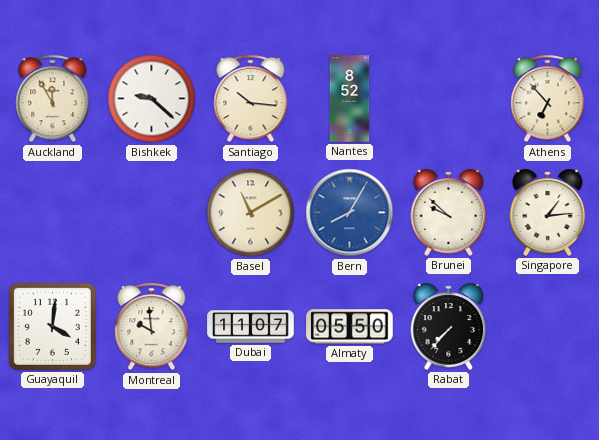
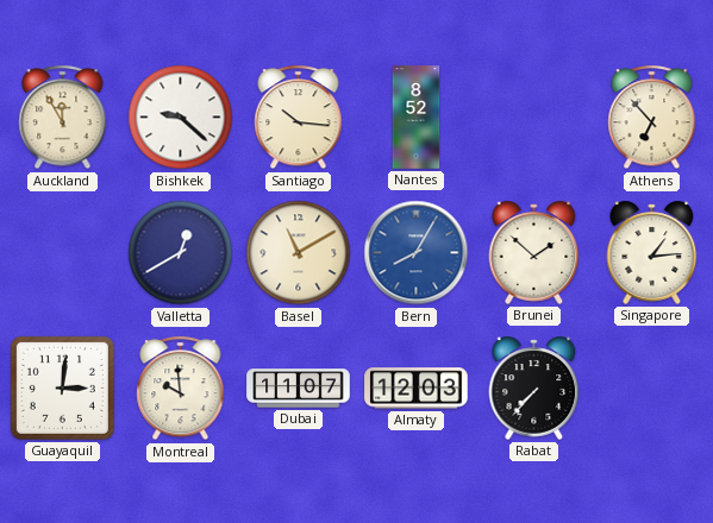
Valletta: none -> 12:40
Brunei: 9:52 -> 1:52
Guayaquil: 4:01 -> 3:01
Almaty: 05:50 -> 12:03
